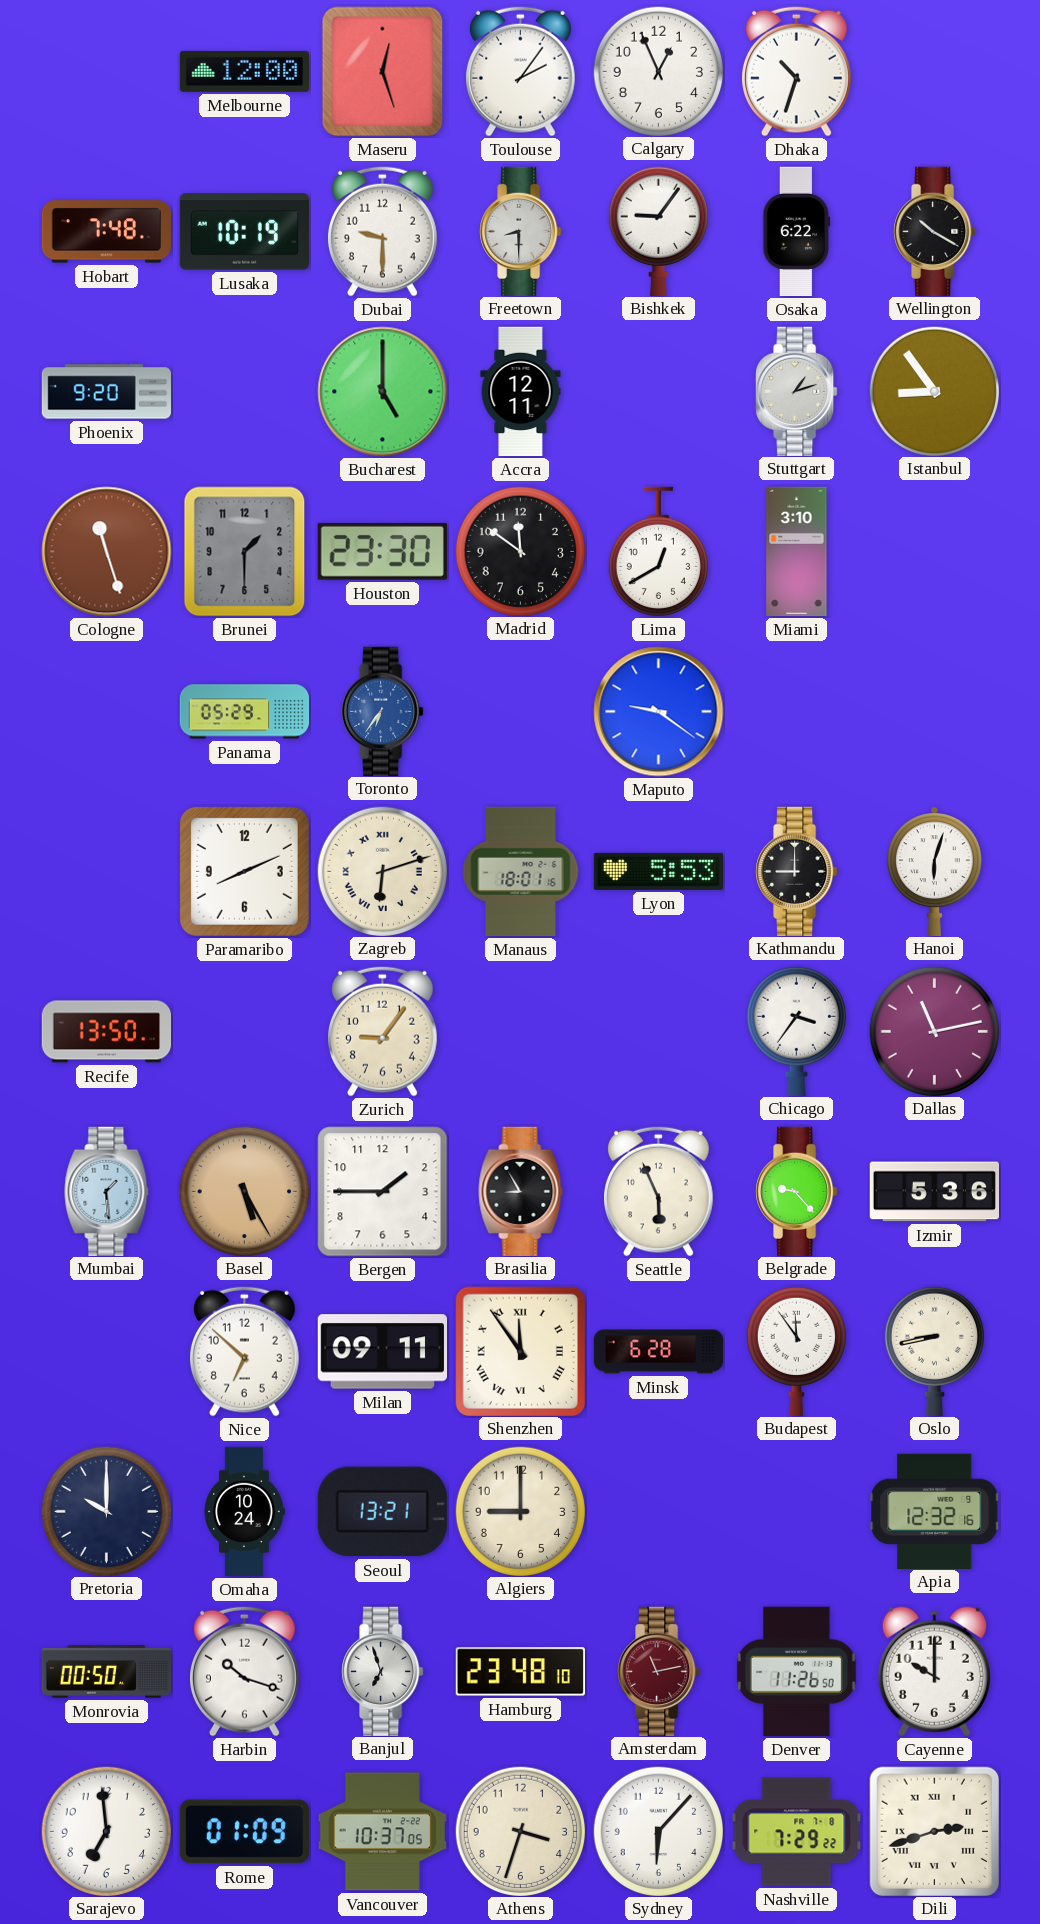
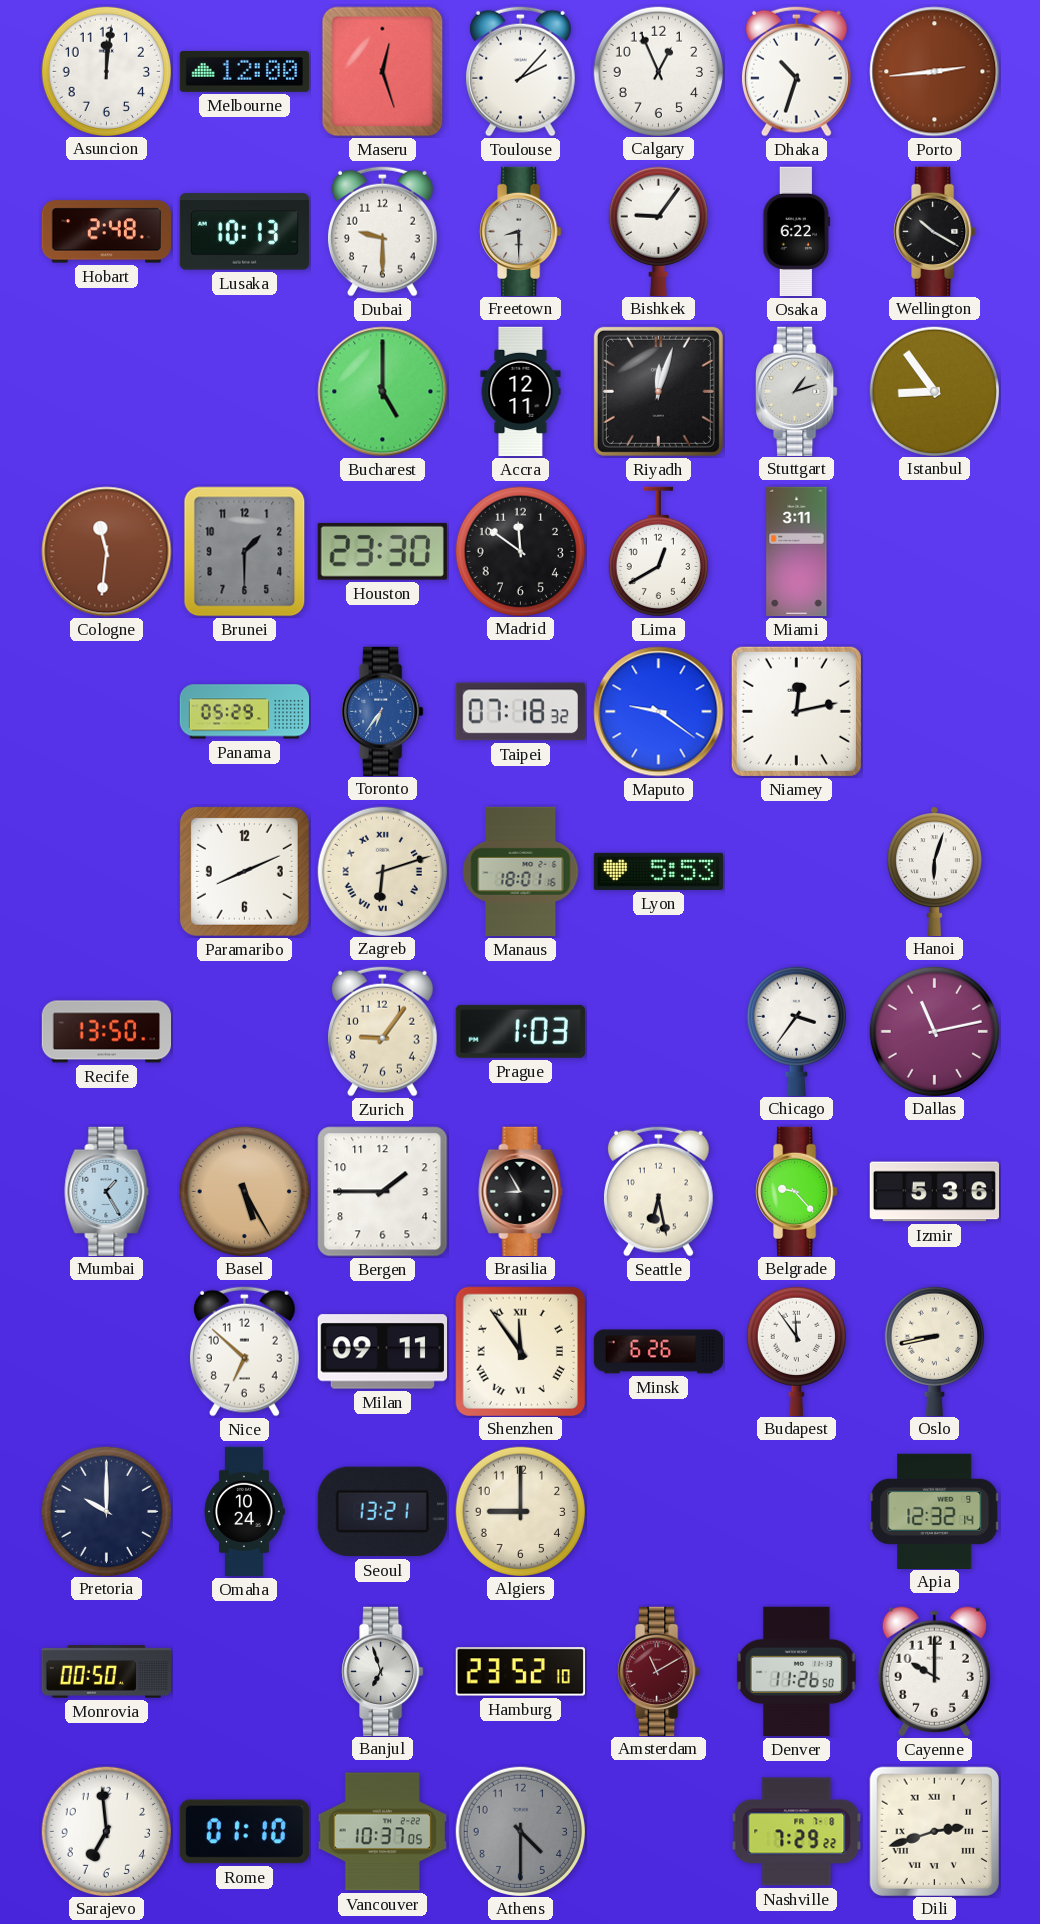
Asuncion: none -> 12:01
Toulouse: 2:06 -> 2:07
Porto: none -> 2:44
Hobart: 7:48 -> 2:48
Lusaka: 10:19 -> 10:13
Phoenix: 9:20 -> none
Riyadh: none -> 12:03
Cologne: 11:27 -> 11:31
Miami: 3:10 -> 3:11
Taipei: none -> 07:18
Niamey: none -> 12:13
Kathmandu: 9:00 -> none
Prague: none -> 1:03
Mumbai: 1:29 -> 1:25
Seattle: 5:56 -> 6:28
Minsk: 6:28 -> 6:26
Apia: 12:32:16 -> 12:32:14
Harbin: 10:18 -> none
Hamburg: 23:48 -> 23:52
Amsterdam: 11:13 -> 11:10
Rome: 01:09 -> 01:10
Athens: 3:33 -> 4:30
Athens dial: cream -> grey
Sydney: 6:07 -> none
